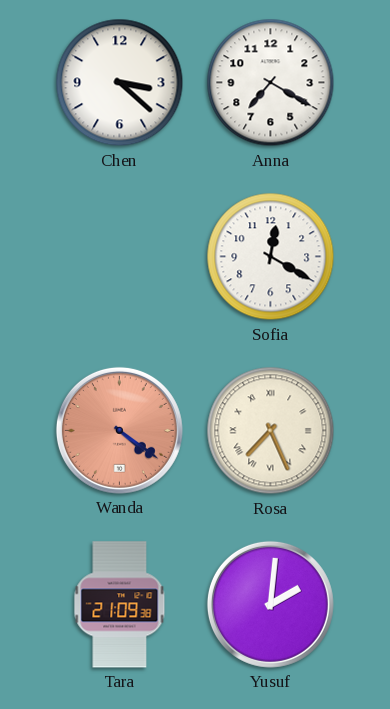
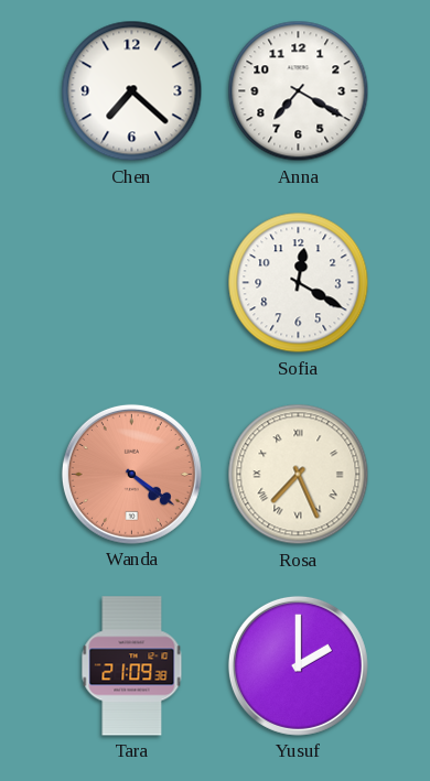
Chen: 3:22 -> 7:22
Yusuf: 2:01 -> 2:00
